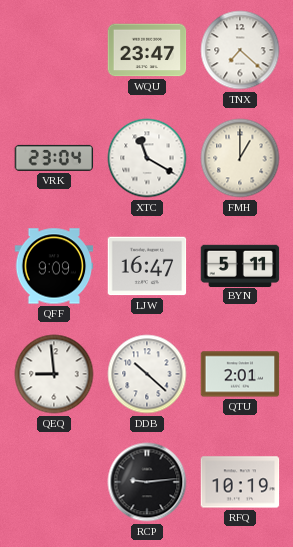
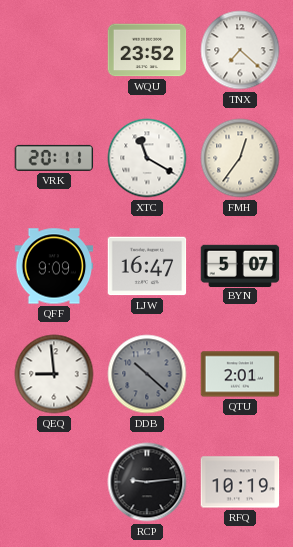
WQU: 23:47 -> 23:52
VRK: 23:04 -> 20:11
FMH: 1:00 -> 12:36
BYN: 5:11 -> 5:07
DDB dial: white -> grey
